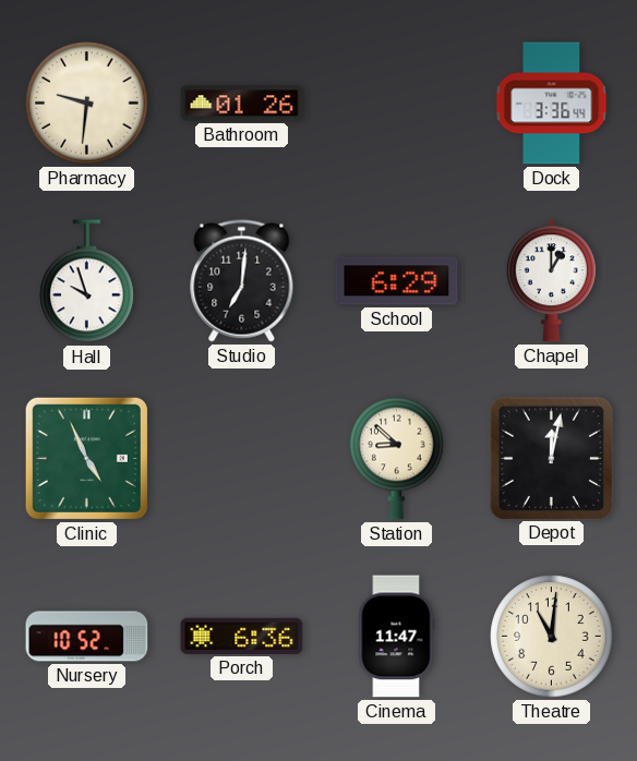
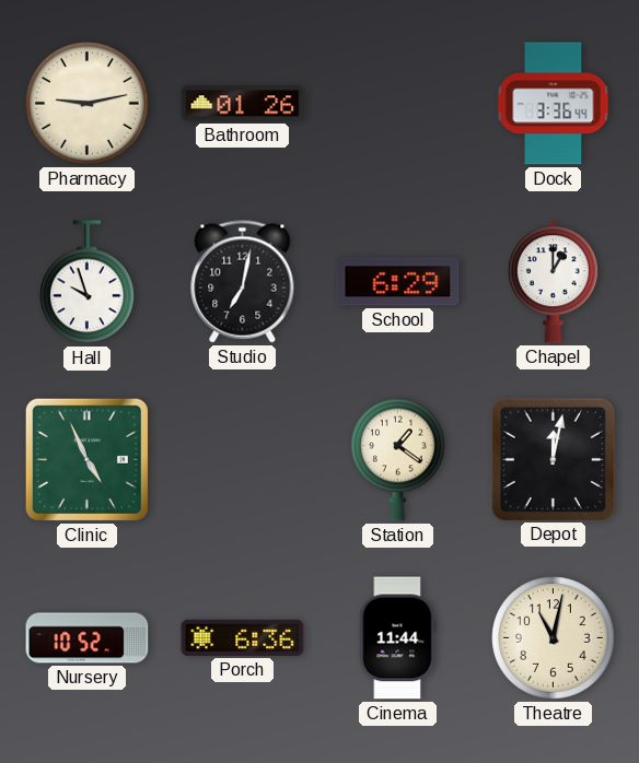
Pharmacy: 9:31 -> 9:13
Studio: 7:01 -> 7:02
Station: 8:52 -> 1:21
Cinema: 11:47 -> 11:44
Theatre: 11:01 -> 11:02
